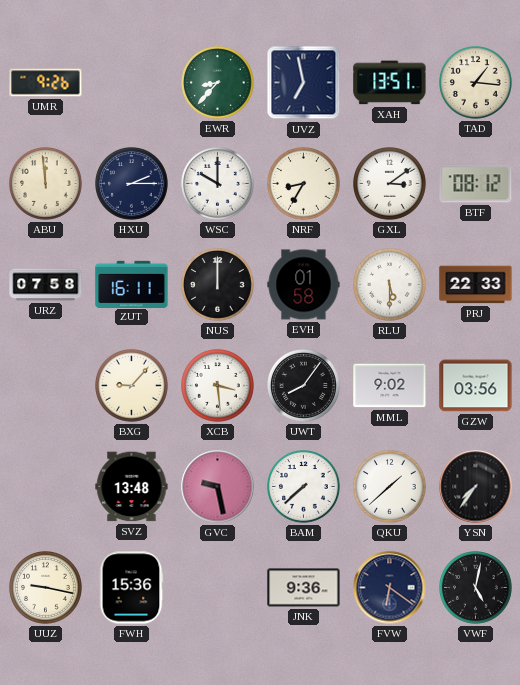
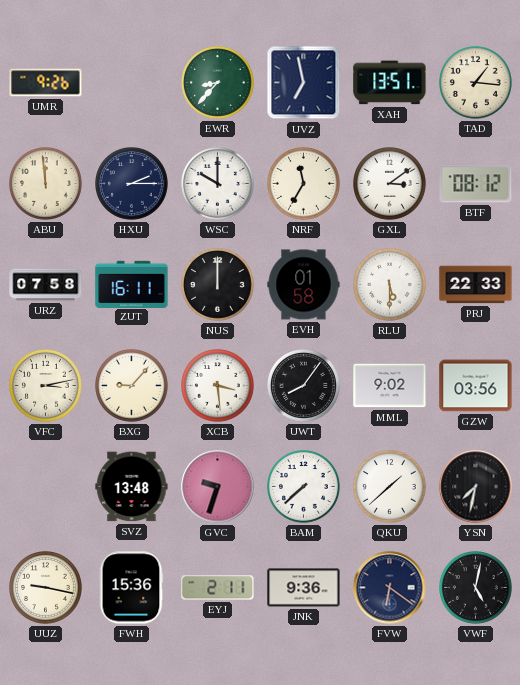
NRF: 8:35 -> 11:35
VFC: none -> 3:13
GVC: 9:28 -> 9:33
YSN: 7:36 -> 7:32
EYJ: none -> 2:11
